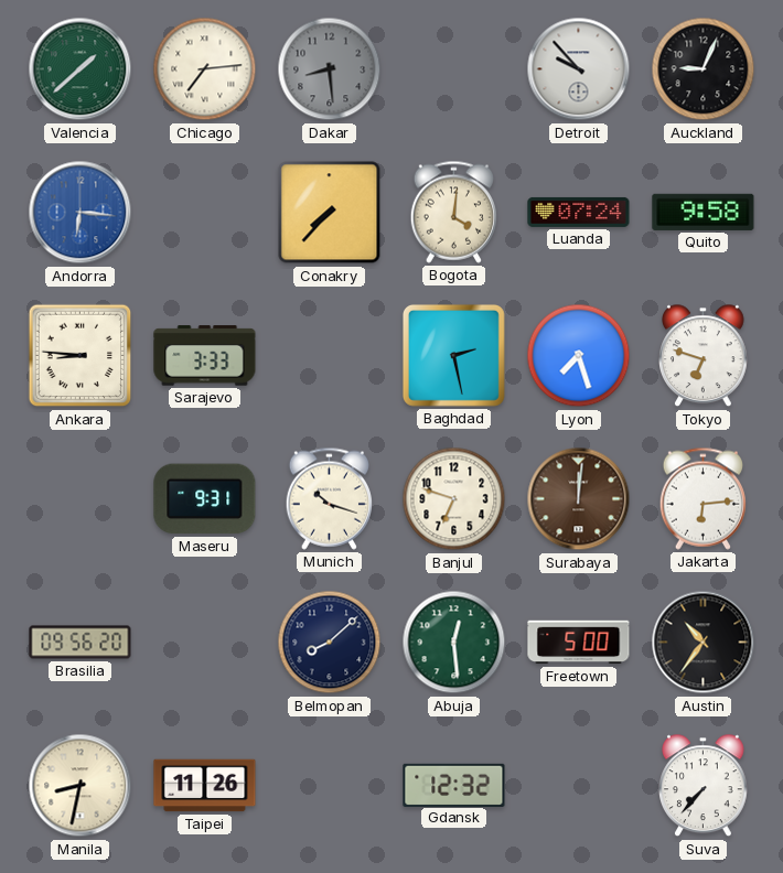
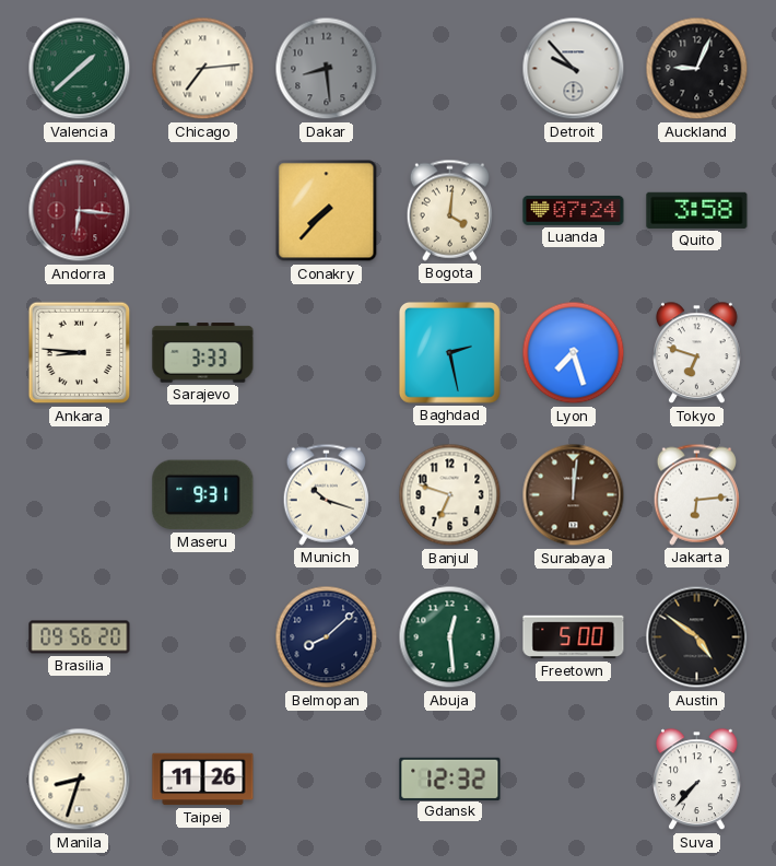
Andorra dial: blue -> burgundy
Quito: 9:58 -> 3:58
Austin: 10:36 -> 4:51
Manila: 8:32 -> 8:33
